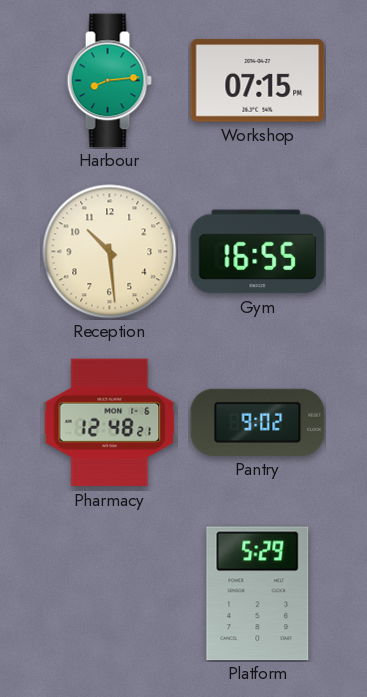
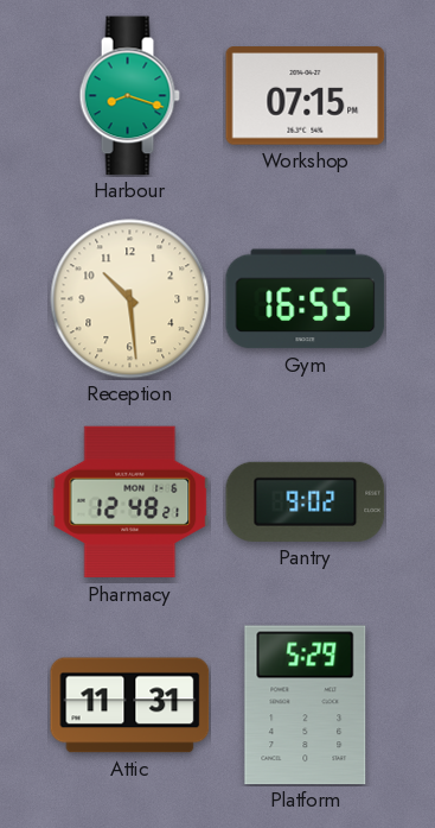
Harbour: 8:14 -> 8:18
Attic: none -> 11:31
